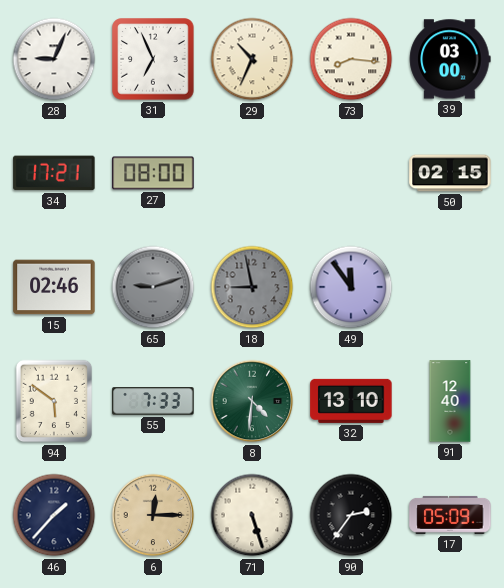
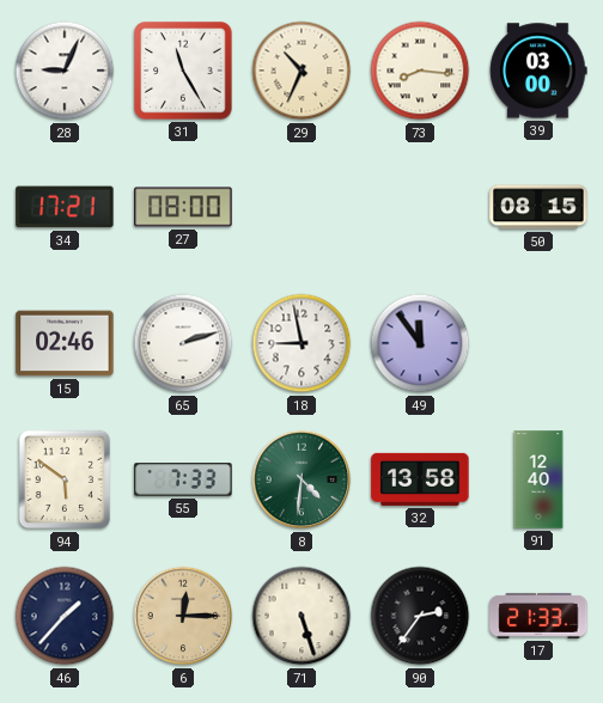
31: 6:56 -> 11:25
50: 02:15 -> 08:15
65: 9:12 -> 2:12
65 dial: grey -> white
18 dial: grey -> white
32: 13:10 -> 13:58
17: 05:09 -> 21:33
